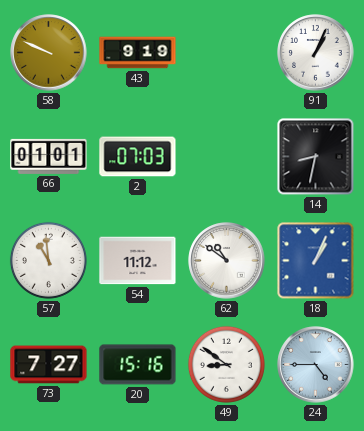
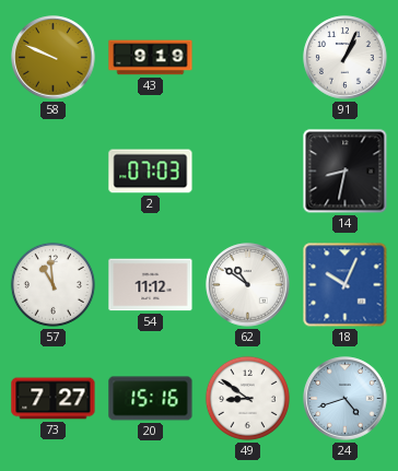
66: 01:01 -> none
18: 1:04 -> 10:04
24: 4:45 -> 4:42
